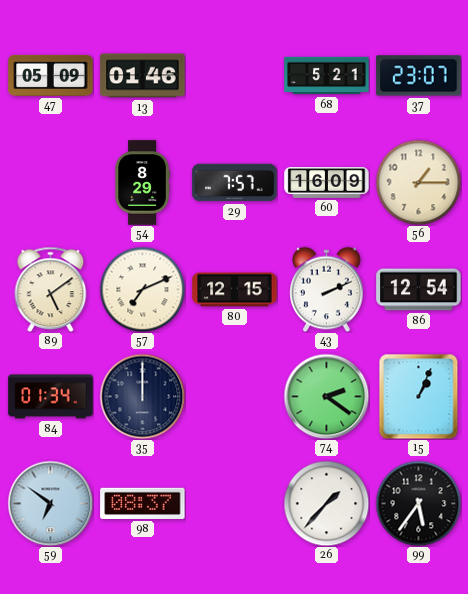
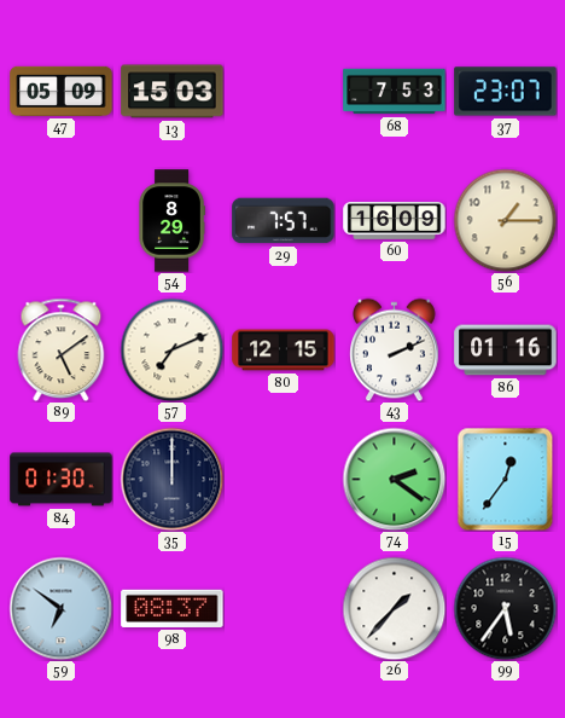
13: 01:46 -> 15:03
68: 5:21 -> 7:53
86: 12:54 -> 01:16
84: 01:34 -> 01:30
15: 1:04 -> 12:36
